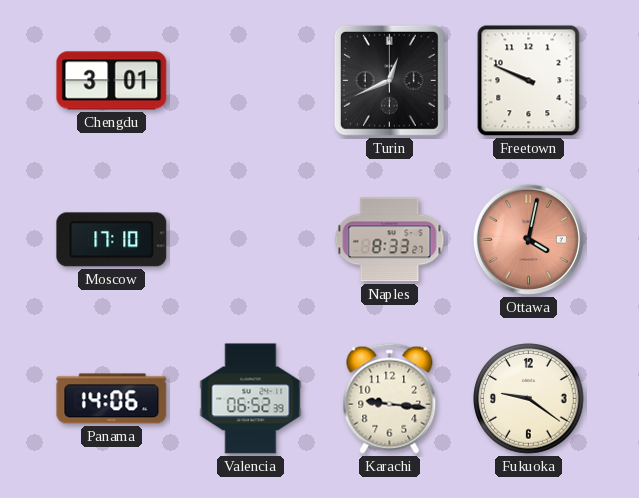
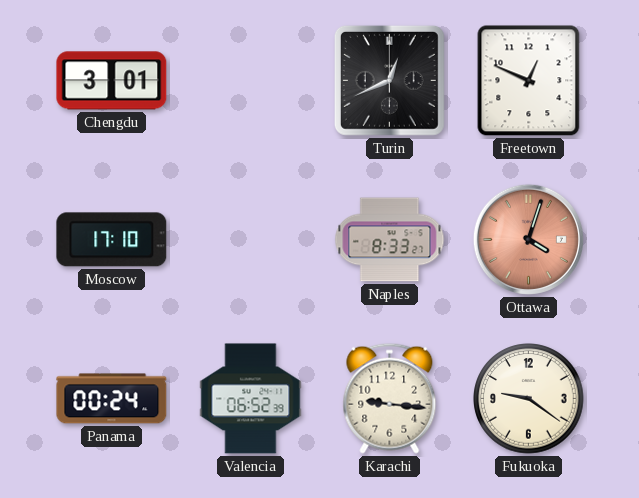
Freetown: 9:49 -> 12:49
Ottawa: 4:02 -> 4:03
Panama: 14:06 -> 00:24
